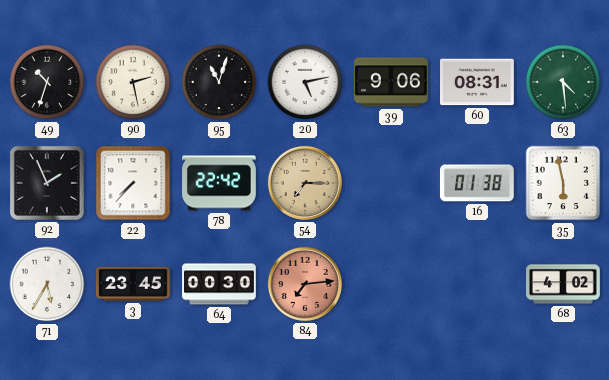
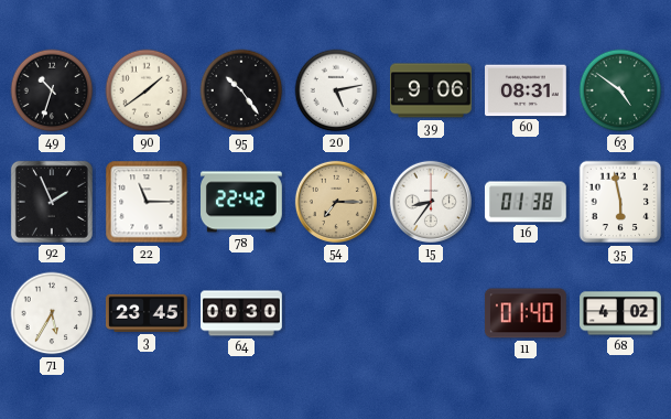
90: 2:28 -> 1:39
95: 11:03 -> 10:24
63: 4:29 -> 4:51
22: 7:37 -> 11:15
15: none -> 8:36
84: 7:14 -> none
11: none -> 01:40
